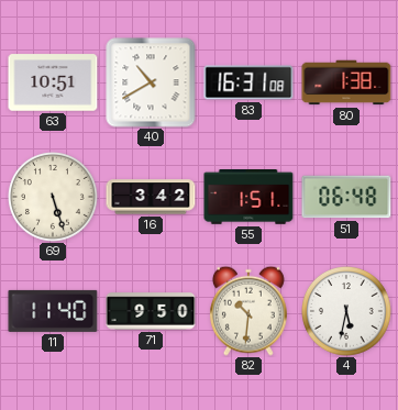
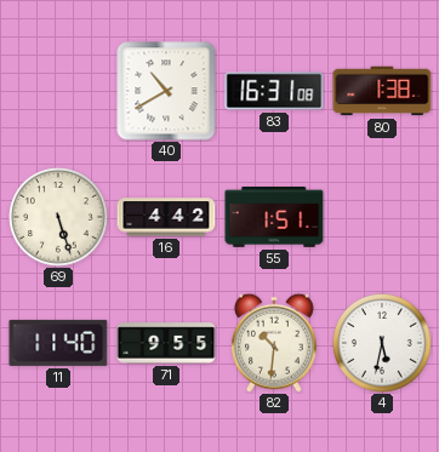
63: 10:51 -> none
16: 3:42 -> 4:42
51: 06:48 -> none
71: 9:50 -> 9:55
